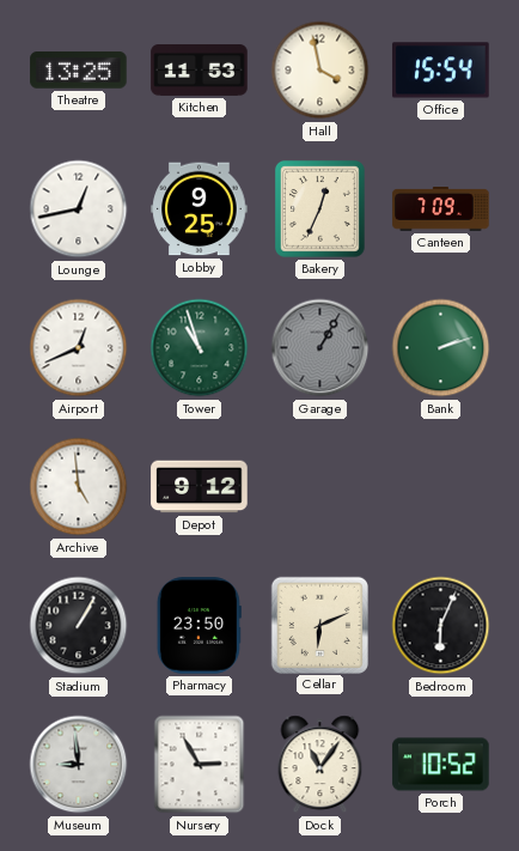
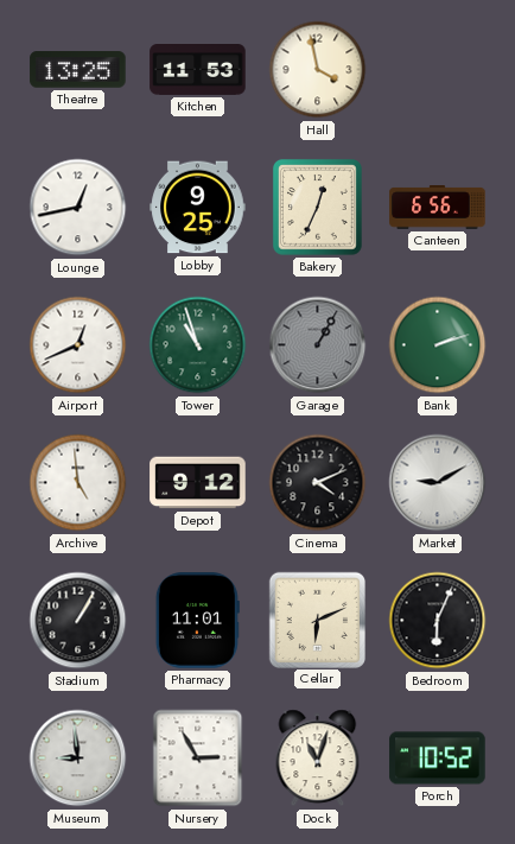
Office: 15:54 -> none
Canteen: 7:09 -> 6:56
Cinema: none -> 4:11
Market: none -> 9:10
Pharmacy: 23:50 -> 11:01
Dock: 11:06 -> 11:03
